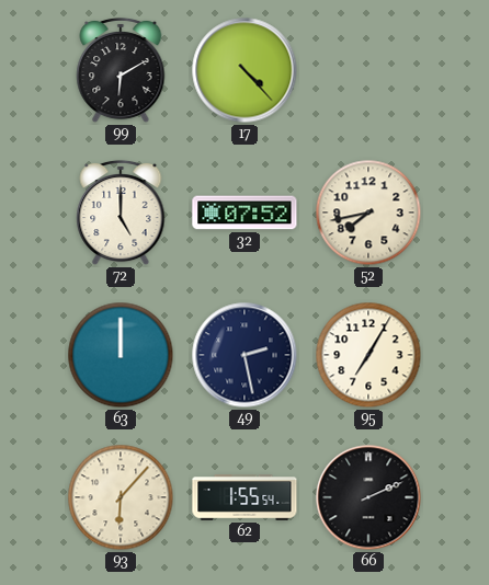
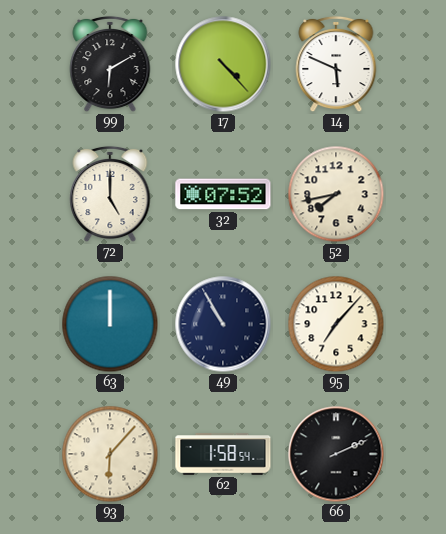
14: none -> 5:49
49: 2:28 -> 10:55
95: 7:05 -> 7:07
62: 1:55 -> 1:58
